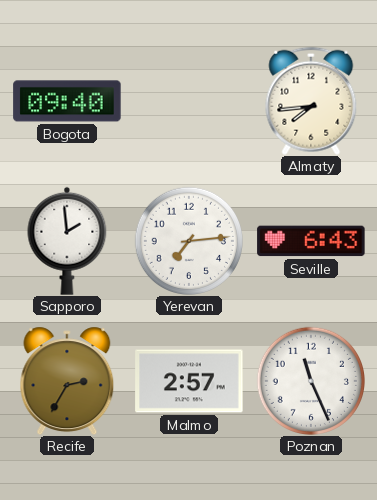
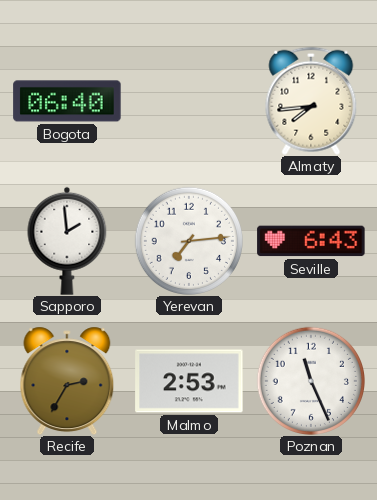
Bogota: 09:40 -> 06:40
Malmo: 2:57 -> 2:53
